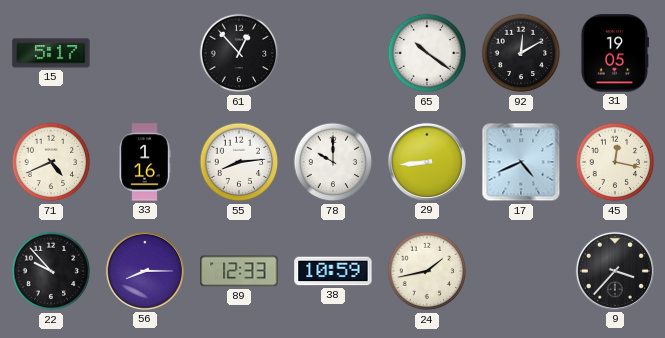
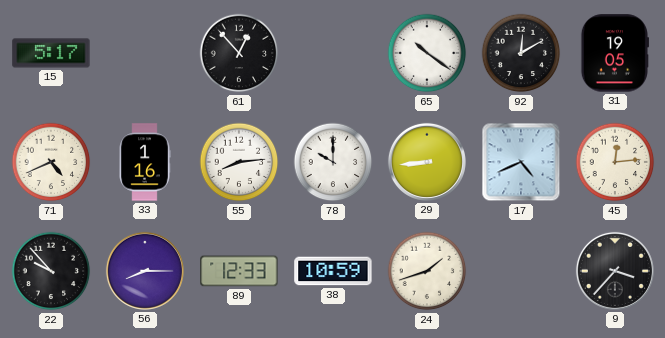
45: 12:17 -> 12:14
24: 1:43 -> 1:42
